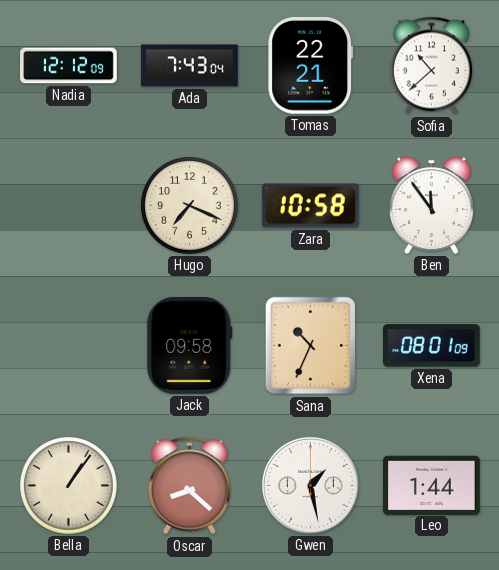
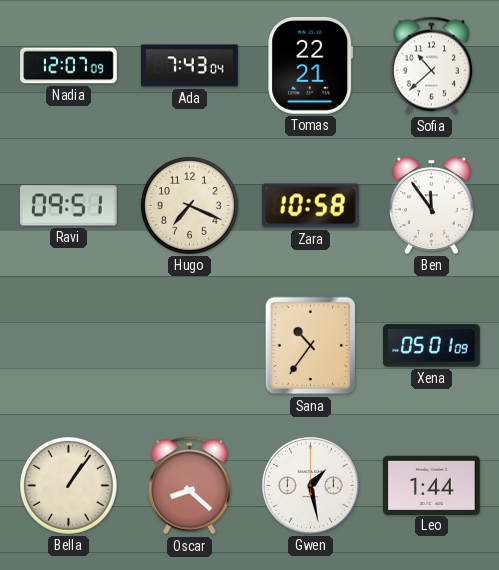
Nadia: 12:12 -> 12:07
Ravi: none -> 09:51
Jack: 09:58 -> none
Sana: 10:34 -> 10:36
Xena: 08:01 -> 05:01
